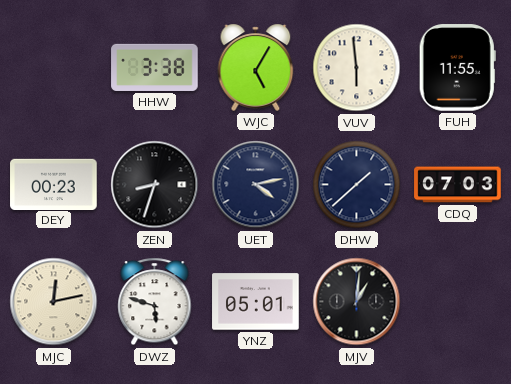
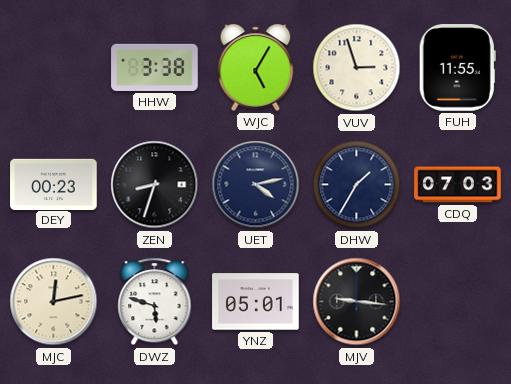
VUV: 5:59 -> 2:57
DHW: 1:38 -> 1:35
MJV: 1:01 -> 9:16
